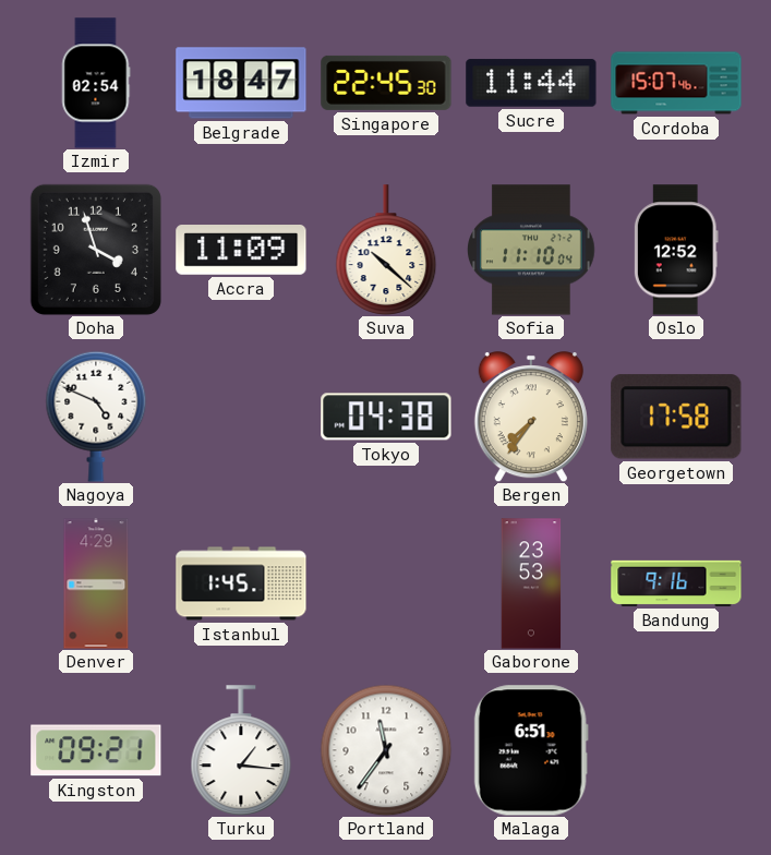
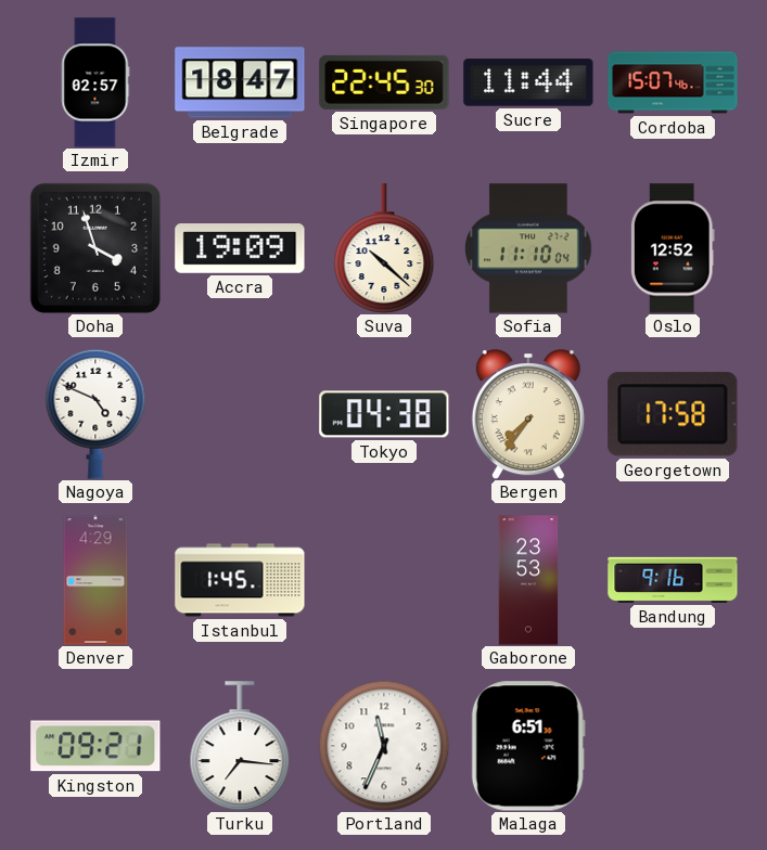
Izmir: 02:54 -> 02:57
Accra: 11:09 -> 19:09
Turku: 1:16 -> 7:16
Portland: 11:36 -> 11:34
